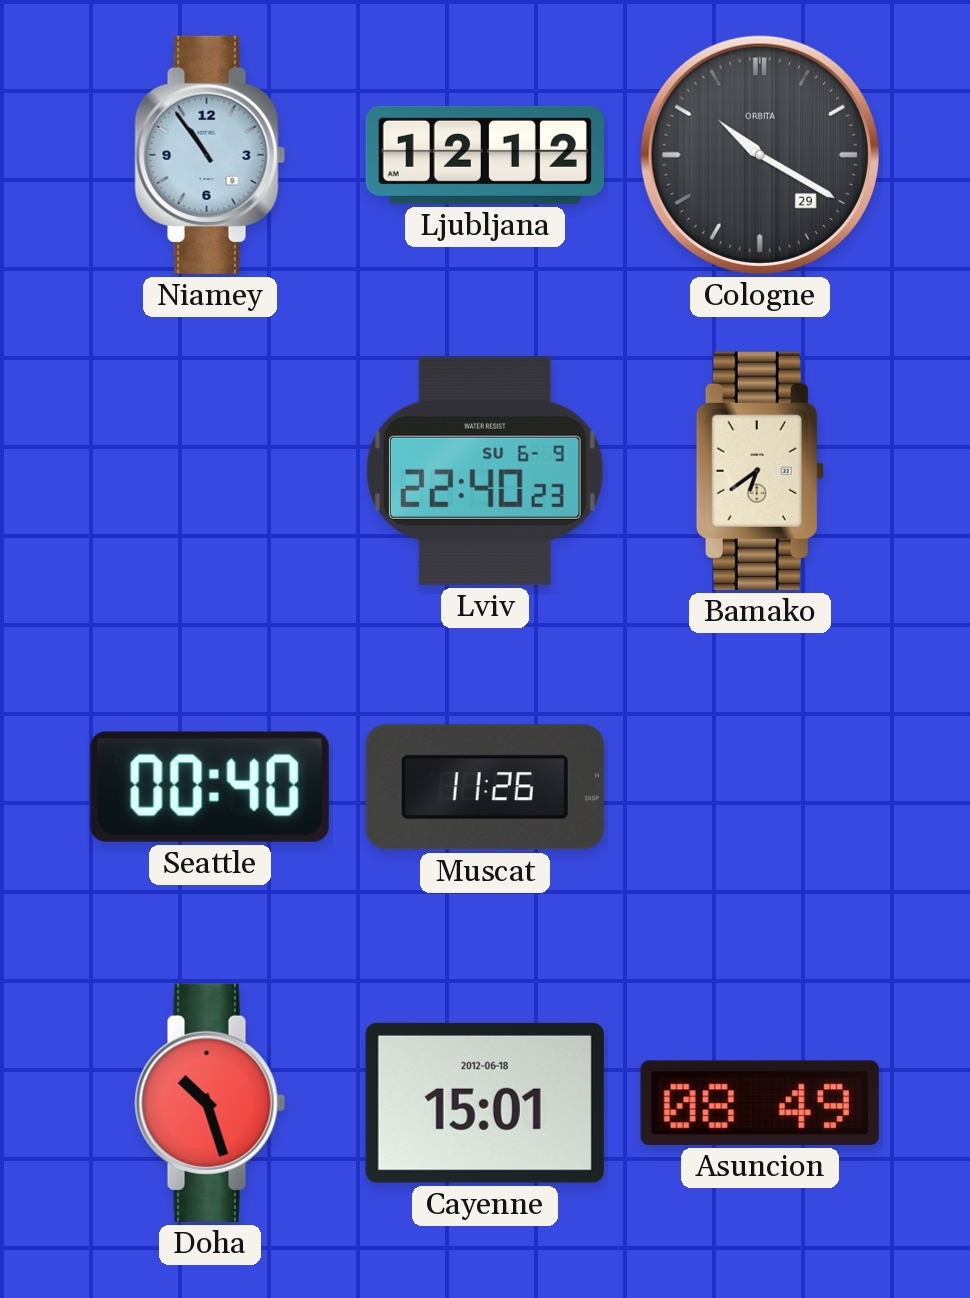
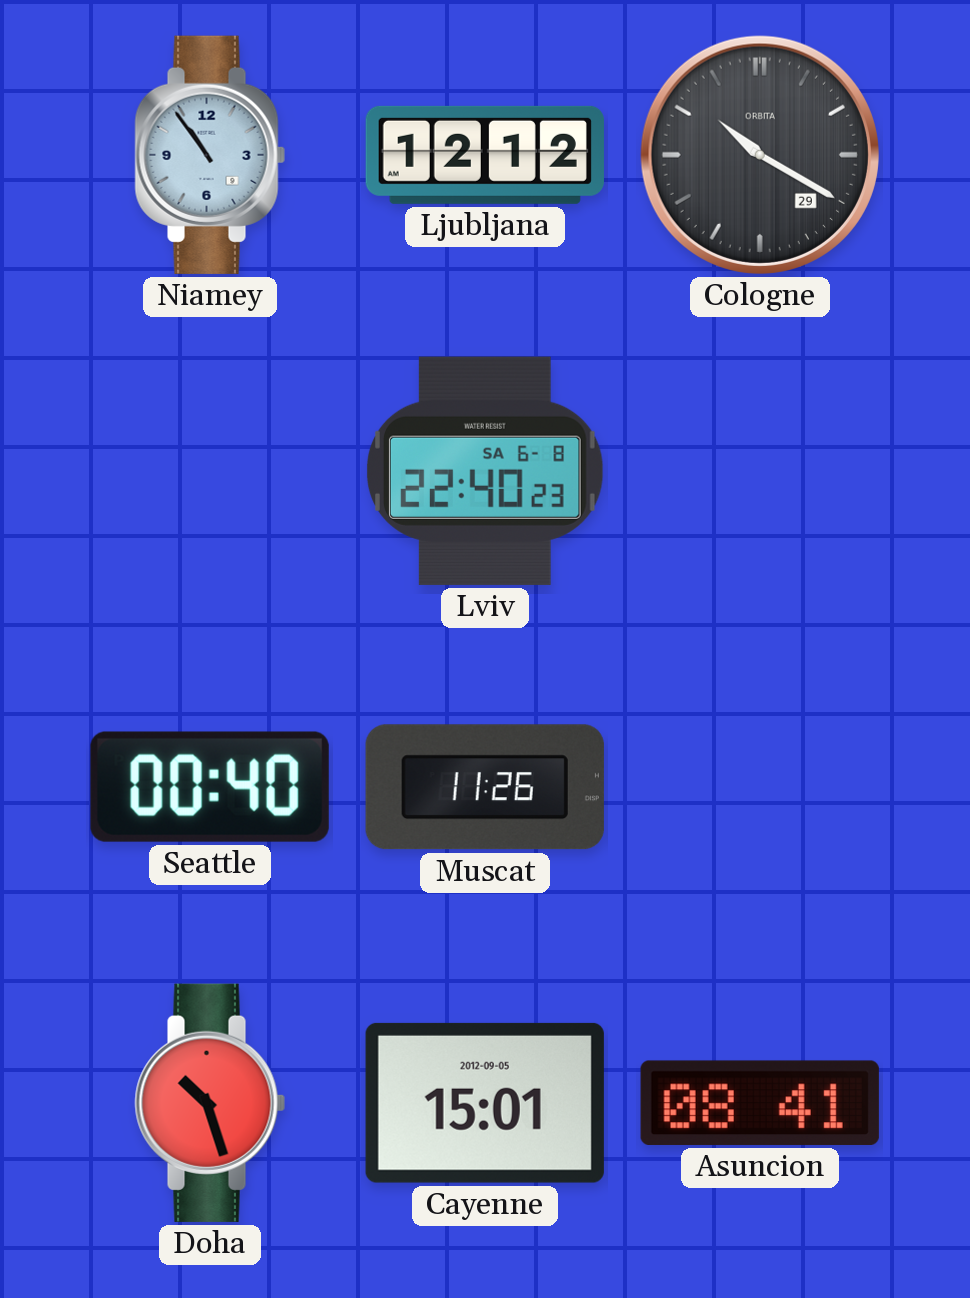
Lviv date: SU 6-9 -> SA 6-8
Bamako: 6:39 -> none
Cayenne date: 2012-06-18 -> 2012-09-05
Asuncion: 08:49 -> 08:41
